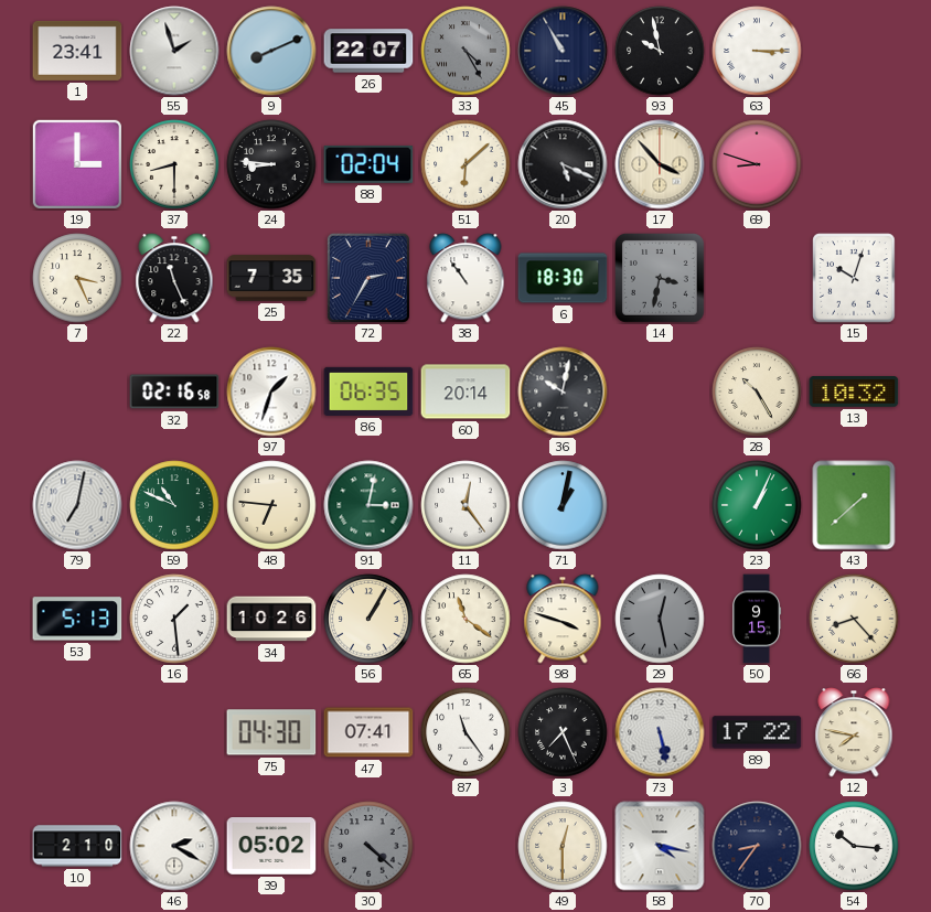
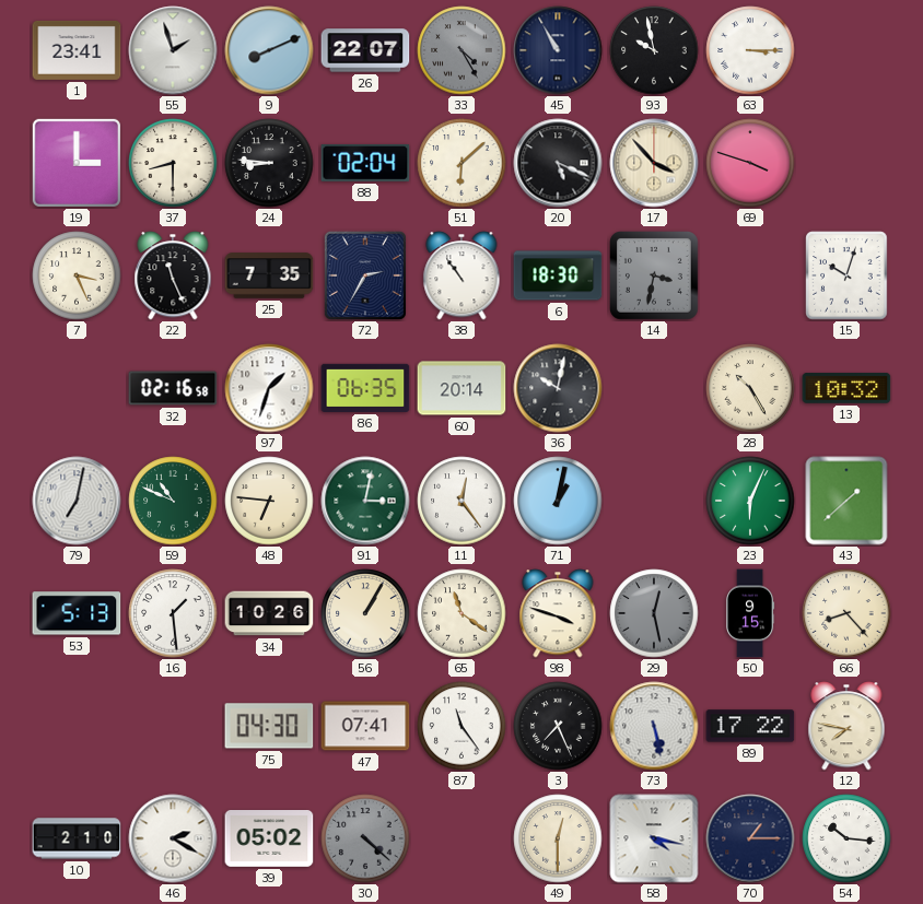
69: 8:48 -> 3:48
23: 1:04 -> 6:04
70: 8:36 -> 1:15
